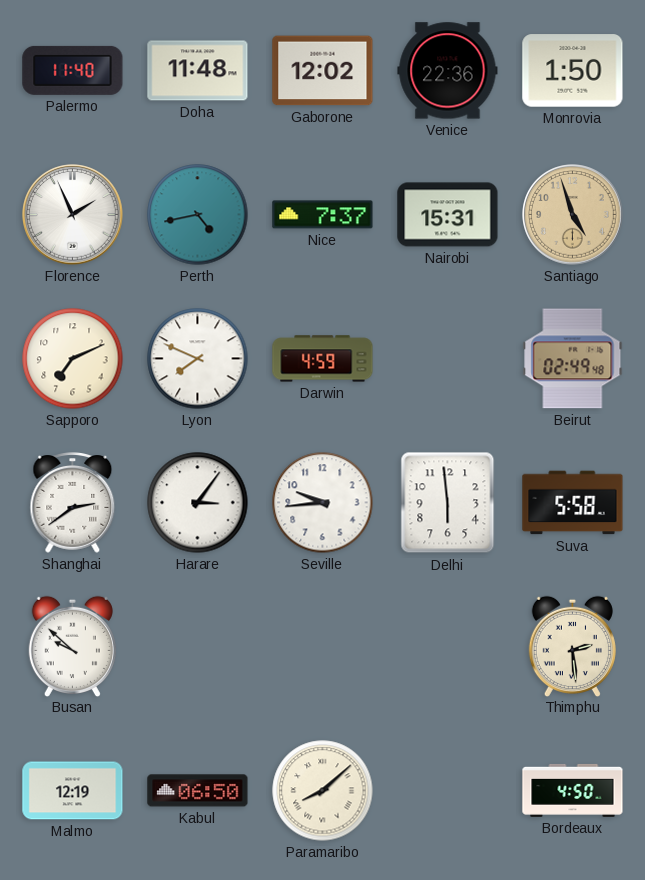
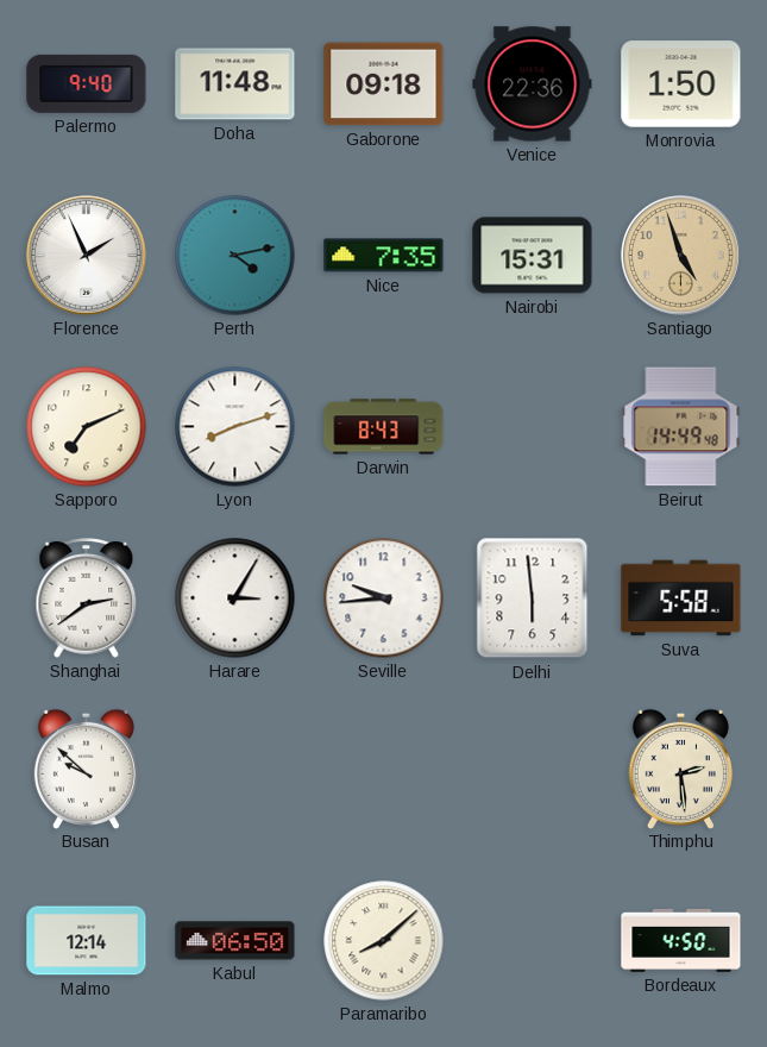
Palermo: 11:40 -> 9:40
Gaborone: 12:02 -> 09:18
Perth: 4:43 -> 4:13
Nice: 7:37 -> 7:35
Lyon: 7:49 -> 8:12
Darwin: 4:59 -> 8:43
Beirut: 02:49 -> 14:49
Harare: 3:06 -> 3:05
Malmo: 12:19 -> 12:14
